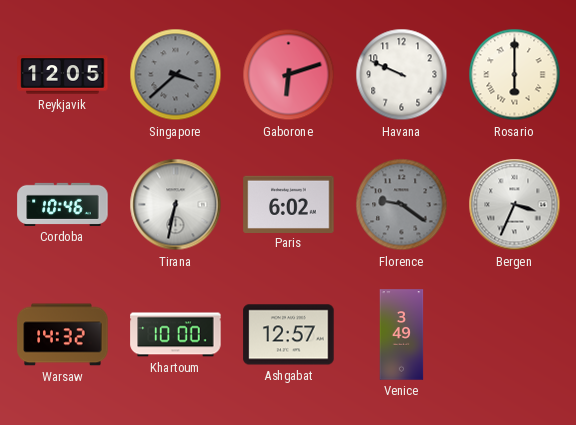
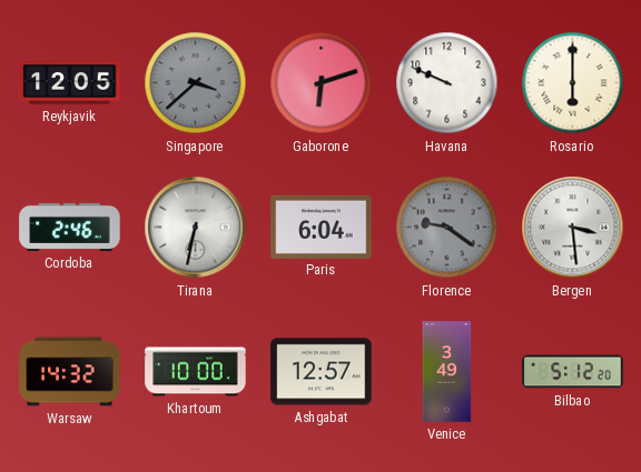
Cordoba: 10:46 -> 2:46
Paris: 6:02 -> 6:04
Bergen: 3:34 -> 3:29
Bilbao: none -> 5:12
